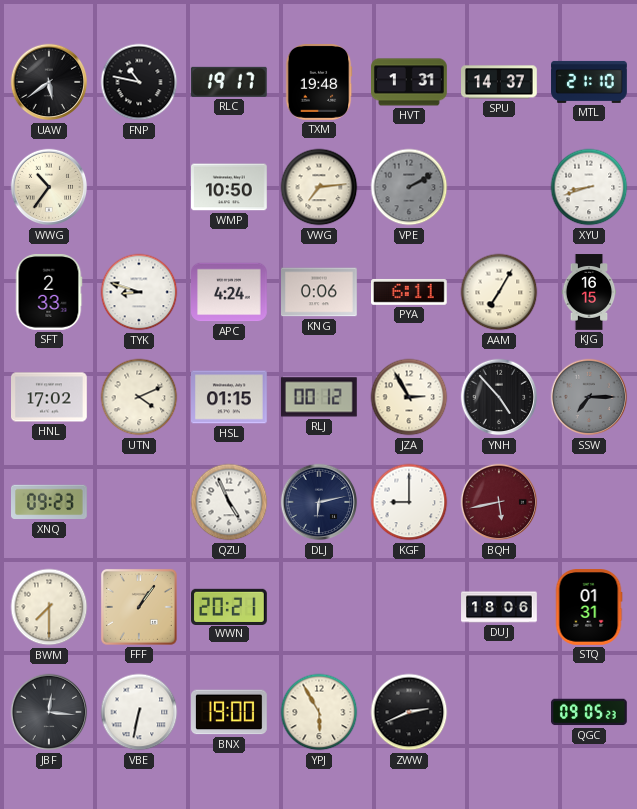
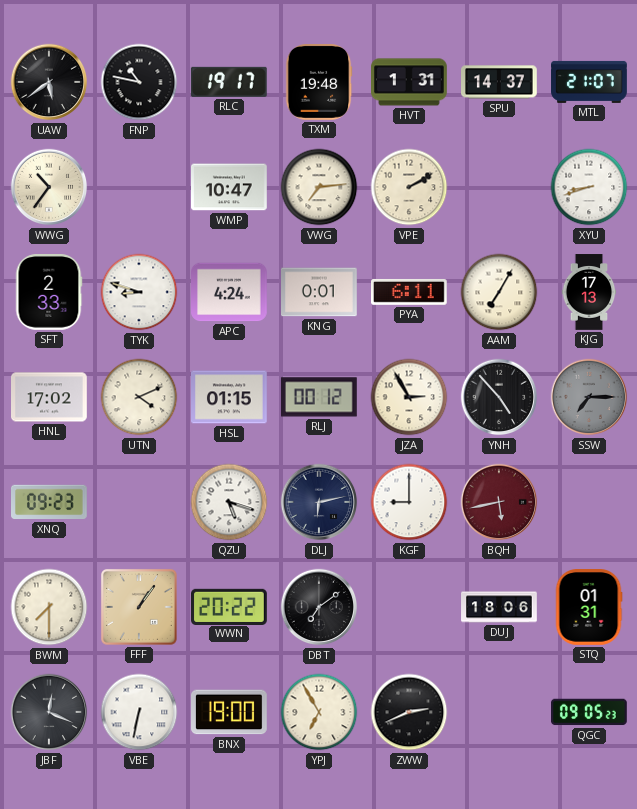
MTL: 21:10 -> 21:07
WMP: 10:50 -> 10:47
VPE dial: grey -> cream
KNG: 0:06 -> 0:01
KJG: 16:15 -> 17:13
QZU: 4:56 -> 5:18
WWN: 20:21 -> 20:22
DBT: none -> 7:09
JBF: 12:16 -> 12:19
YPJ: 5:55 -> 6:55
